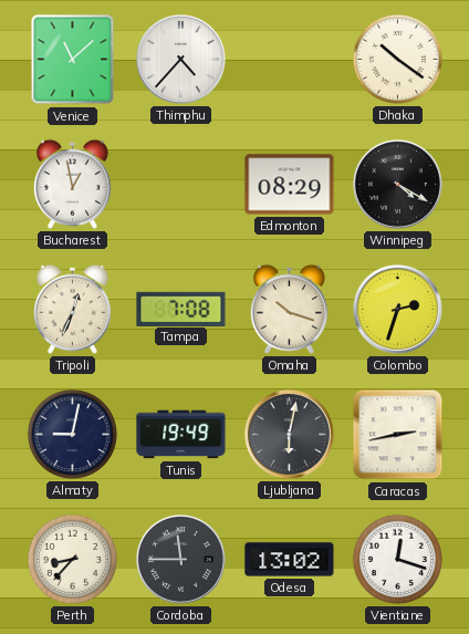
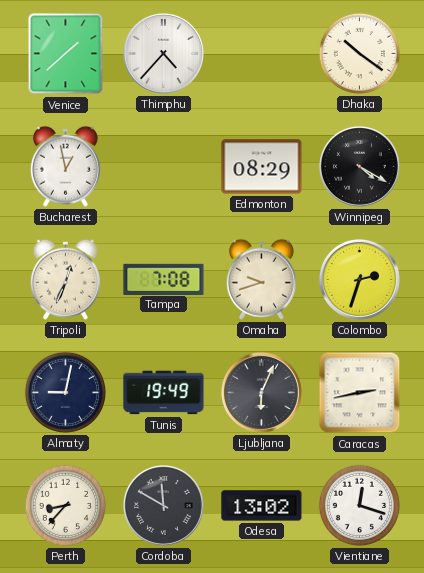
Venice: 11:08 -> 1:38
Omaha: 10:18 -> 9:42
Ljubljana: 6:02 -> 6:04
Cordoba: 11:45 -> 11:50
